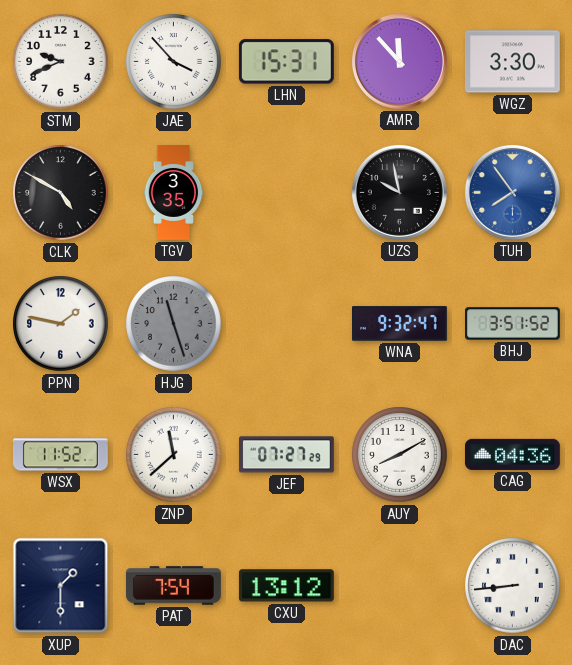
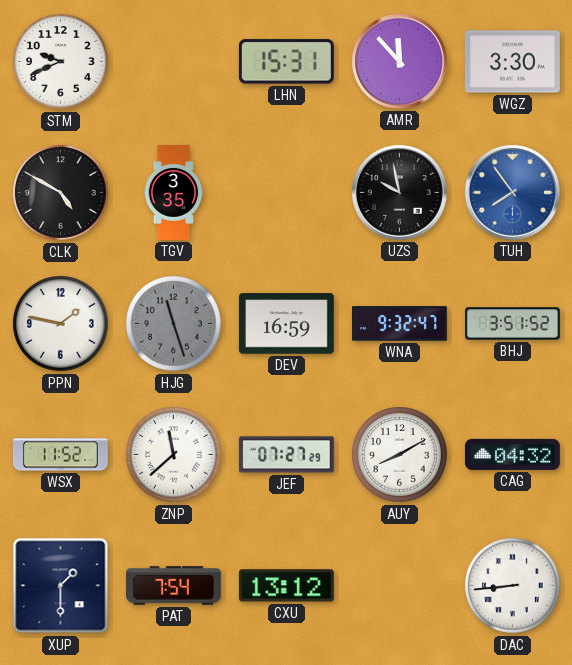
JAE: 3:53 -> none
DEV: none -> 16:59
CAG: 04:36 -> 04:32
